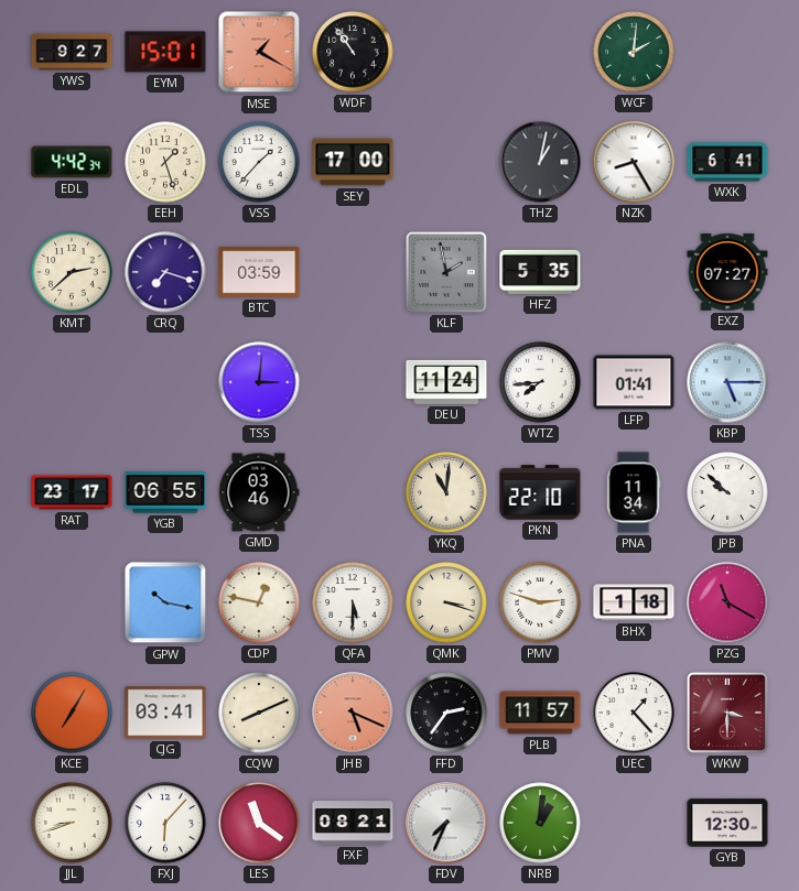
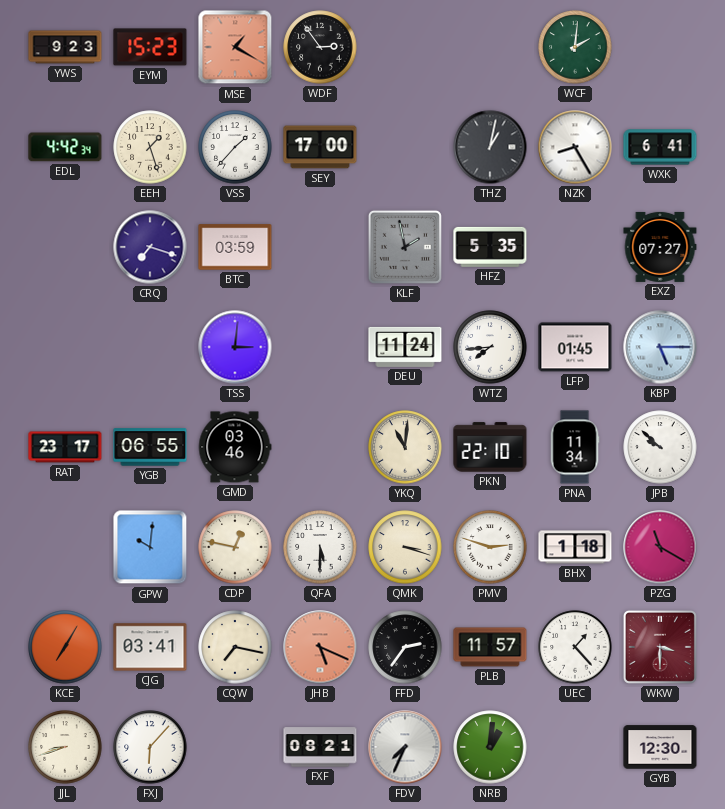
YWS: 9:27 -> 9:23
EYM: 15:01 -> 15:23
WDF: 10:54 -> 2:54
KMT: 2:38 -> none
LFP: 01:41 -> 01:45
GPW: 10:17 -> 10:01
CQW: 8:11 -> 7:17
LES: 11:21 -> none
